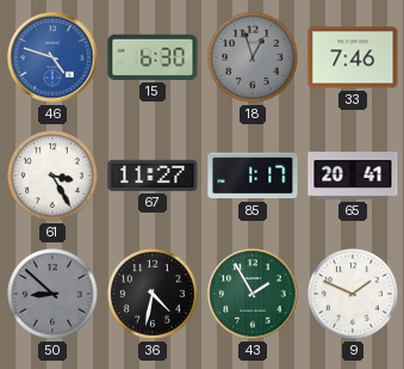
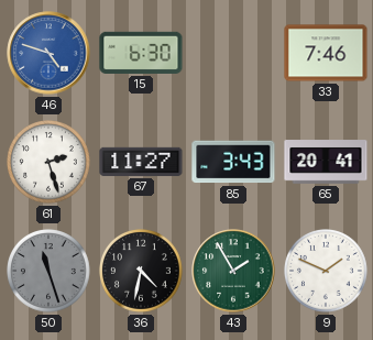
18: 12:57 -> none
61: 3:25 -> 2:27
85: 1:17 -> 3:43
50: 8:52 -> 11:27
